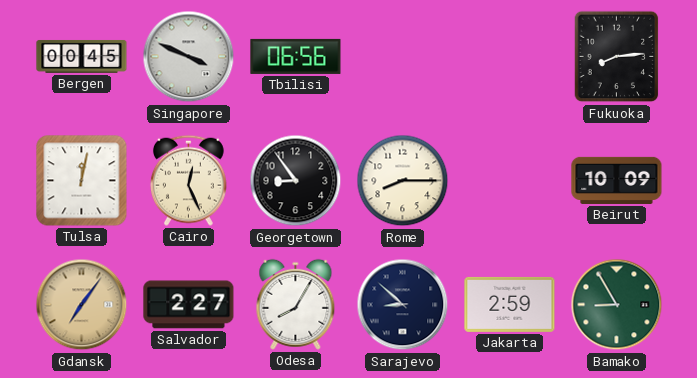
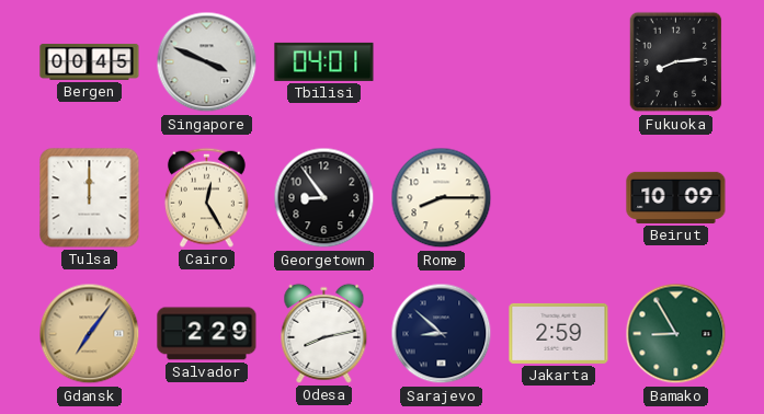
Tbilisi: 06:56 -> 04:01
Tulsa: 12:02 -> 12:00
Cairo: 12:26 -> 12:25
Salvador: 2:27 -> 2:29
Odesa: 8:05 -> 8:13
